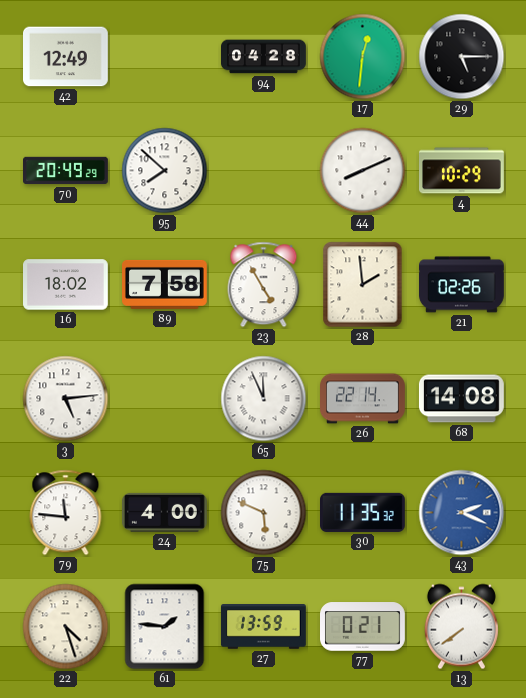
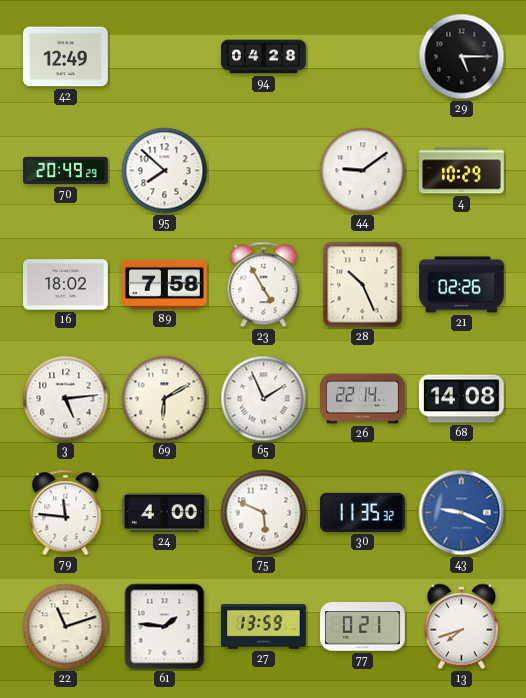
17: 12:31 -> none
44: 8:11 -> 9:09
28: 1:59 -> 10:26
69: none -> 6:10
65: 11:56 -> 1:56
43: 2:19 -> 9:19
22: 4:27 -> 11:12
13: 7:39 -> 7:42
